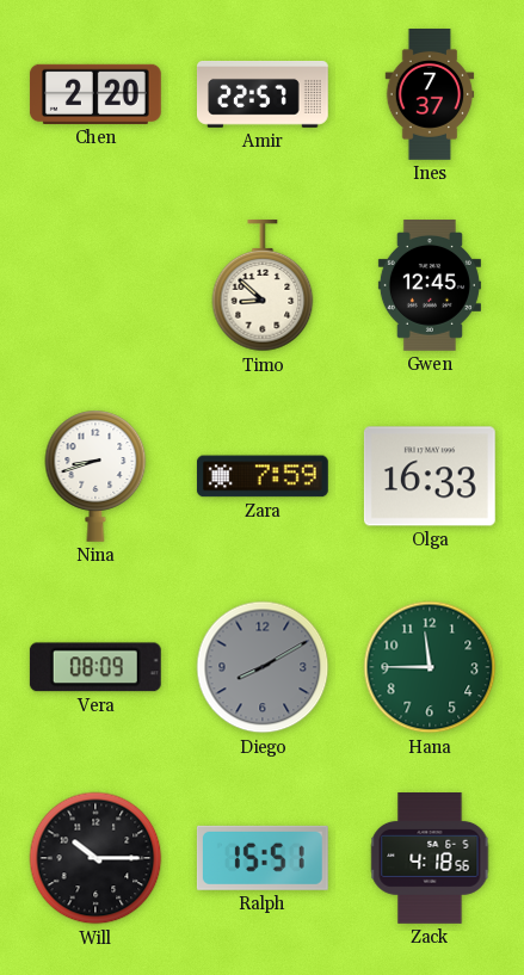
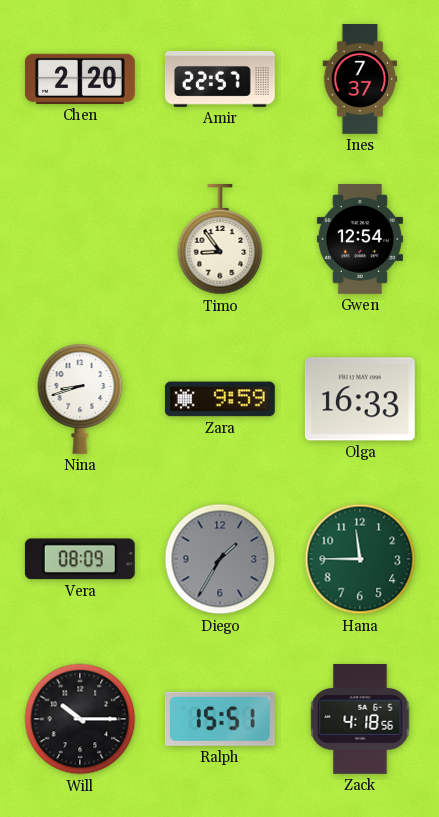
Timo: 8:52 -> 8:54
Gwen: 12:45 -> 12:54
Zara: 7:59 -> 9:59
Diego: 8:10 -> 1:35
